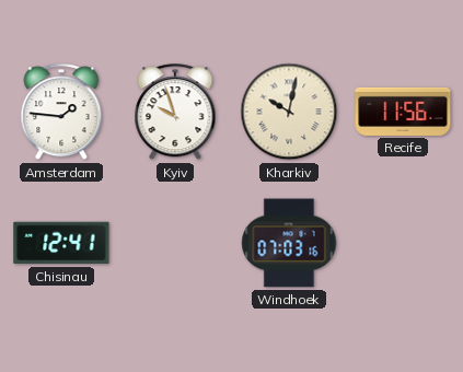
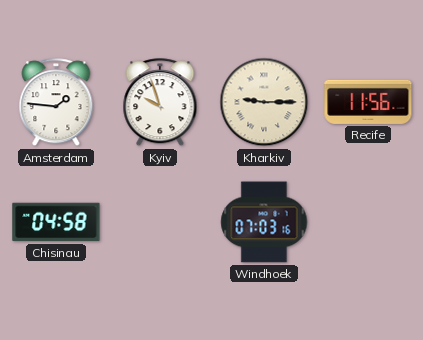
Kharkiv: 10:02 -> 9:15
Chisinau: 12:41 -> 04:58
